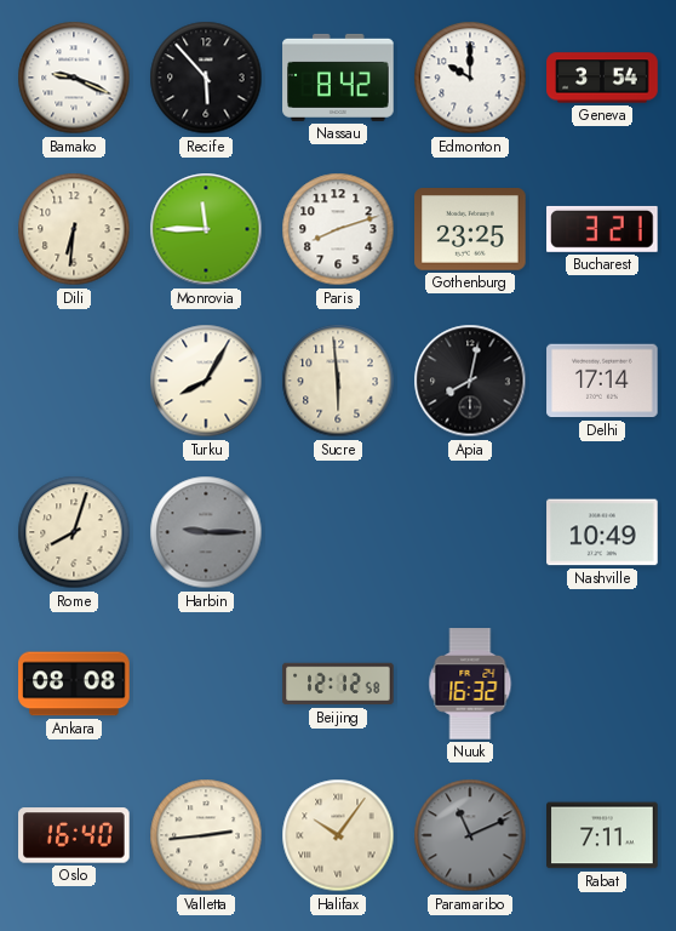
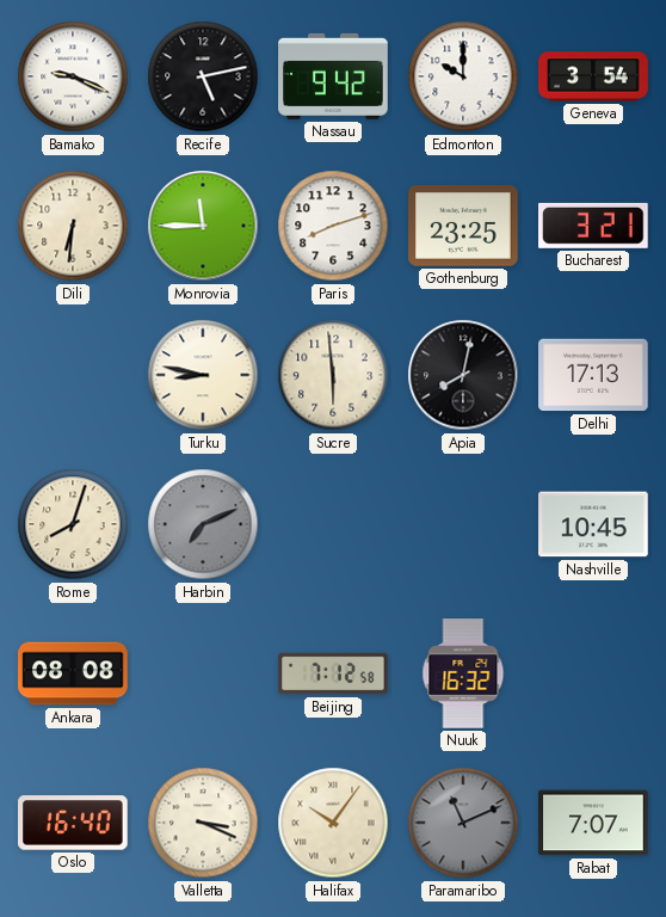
Recife: 5:53 -> 5:13
Nassau: 8:42 -> 9:42
Turku: 8:05 -> 8:47
Delhi: 17:14 -> 17:13
Harbin: 9:15 -> 7:11
Nashville: 10:49 -> 10:45
Beijing: 12:12 -> 7:12
Valletta: 2:44 -> 3:19
Rabat: 7:11 -> 7:07
